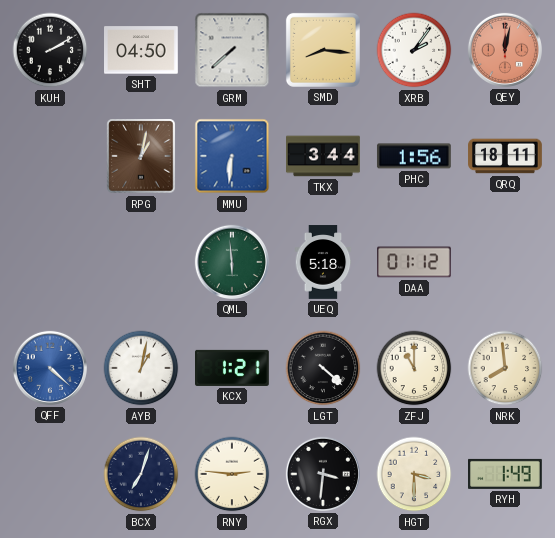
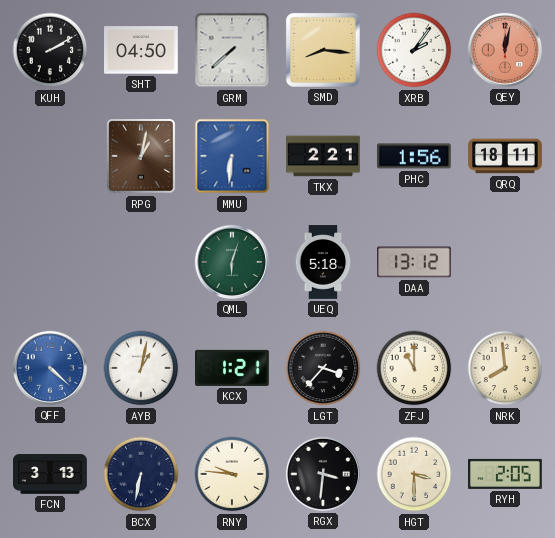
TKX: 3:44 -> 2:21
QML: 5:59 -> 6:03
DAA: 01:12 -> 13:12
LGT: 4:22 -> 3:37
FCN: none -> 3:13
BCX: 7:03 -> 6:32
RNY: 2:46 -> 9:46
RYH: 1:49 -> 2:05
